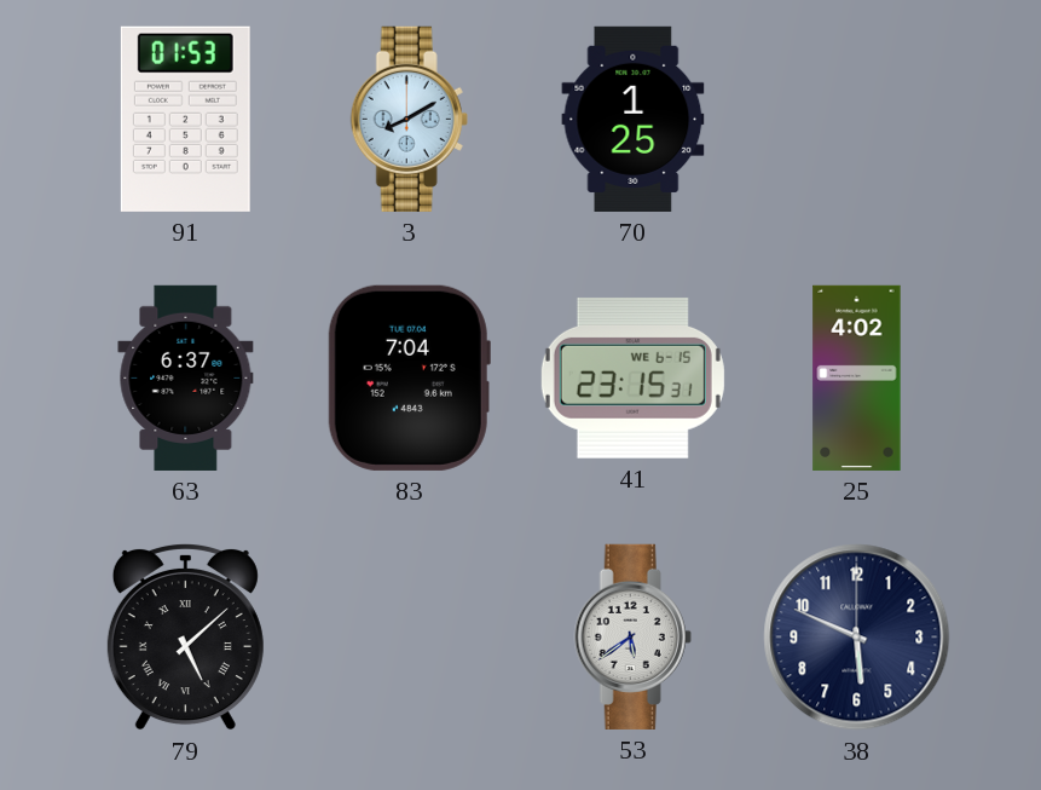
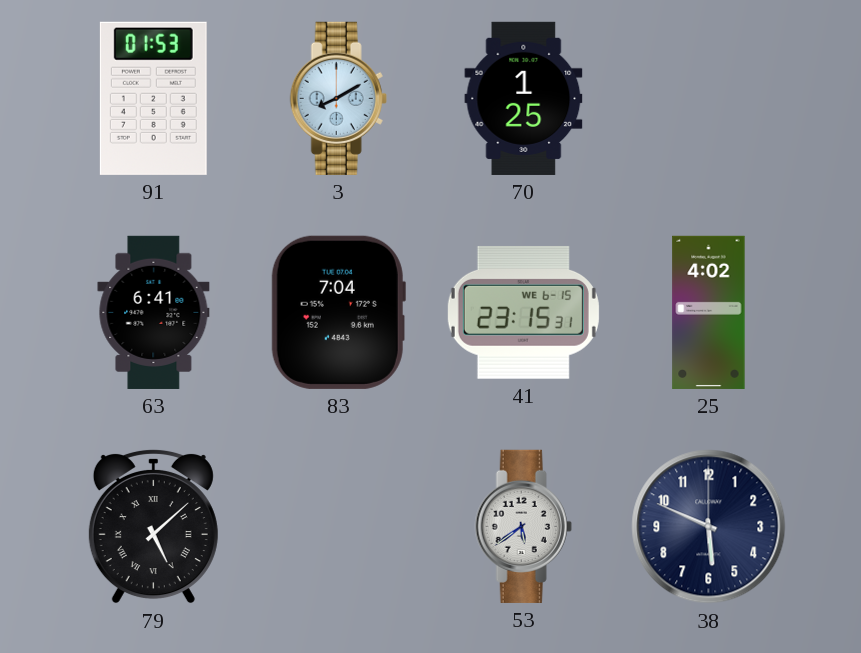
63: 6:37 -> 6:41
